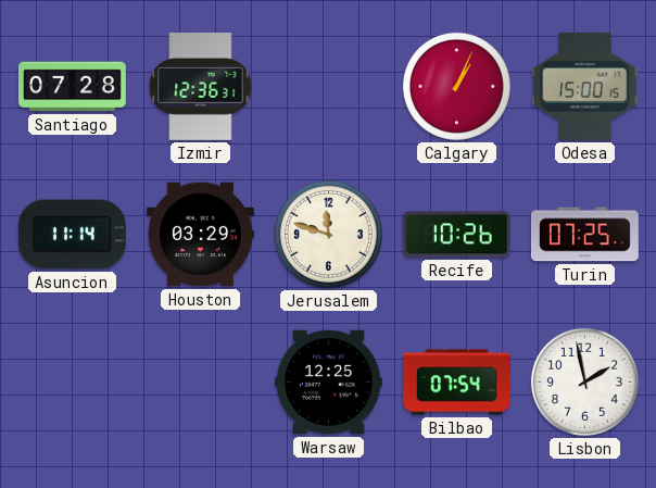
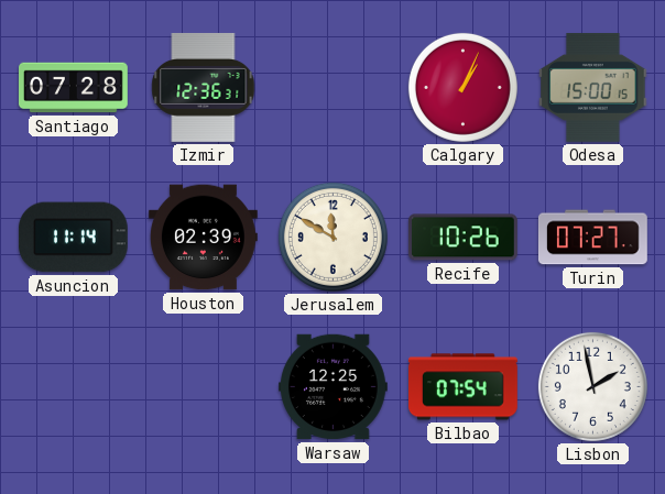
Houston: 03:29 -> 02:39
Jerusalem: 11:48 -> 11:50
Turin: 07:25 -> 07:27
